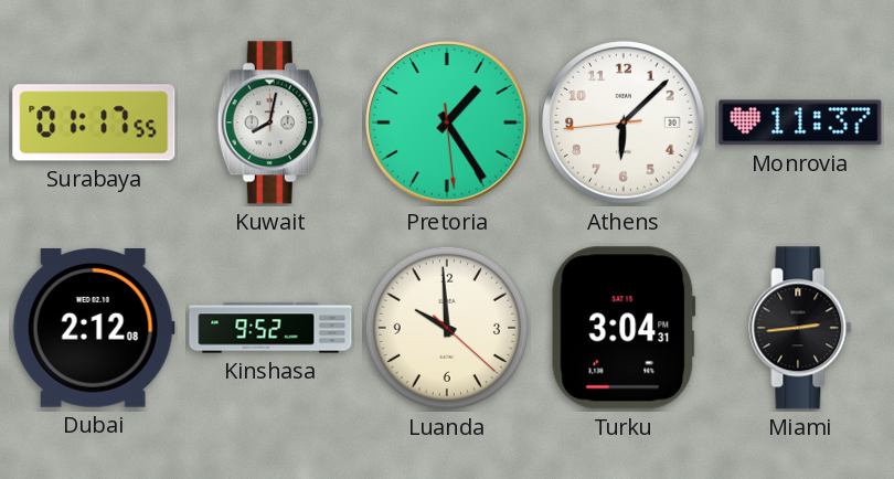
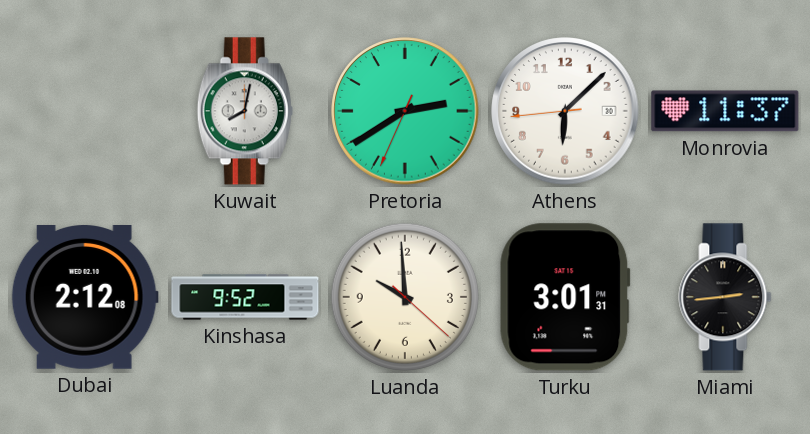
Surabaya: 01:17 -> none
Pretoria: 1:24 -> 2:39
Turku: 3:04 -> 3:01
